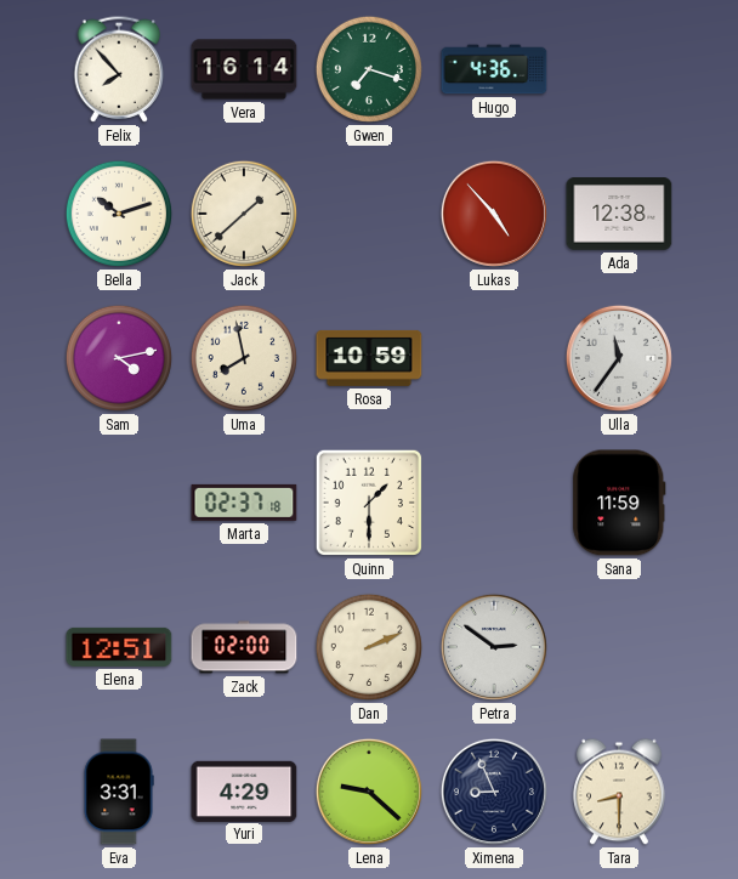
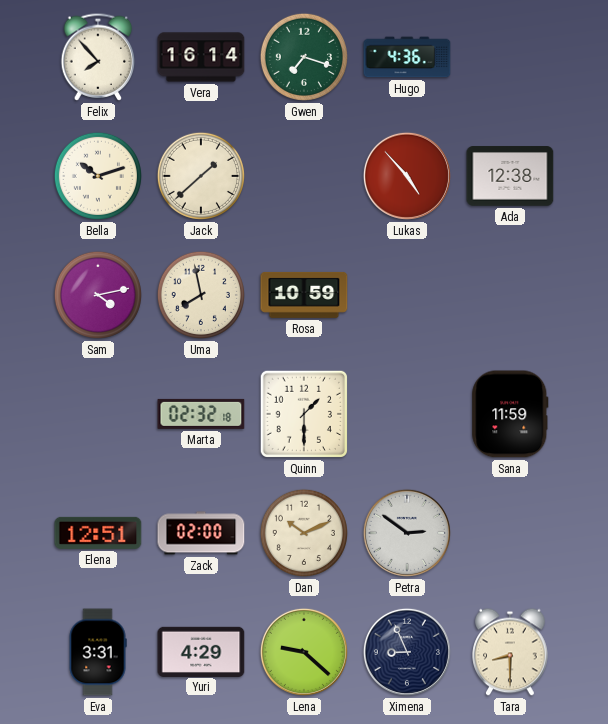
Ulla: 11:36 -> none
Marta: 02:37 -> 02:32
Dan: 2:11 -> 10:11
